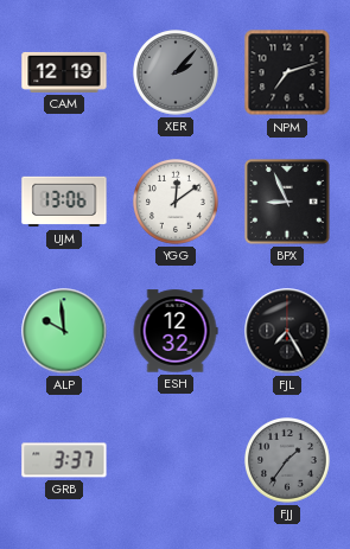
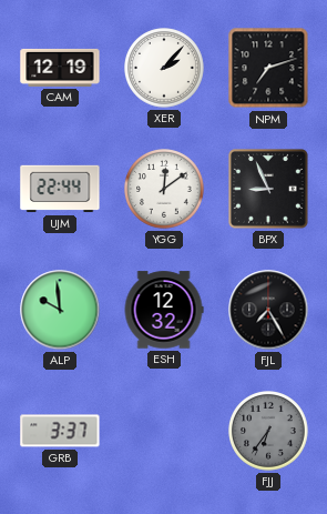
XER dial: grey -> white
UJM: 13:06 -> 22:44
FJJ: 1:36 -> 6:36
